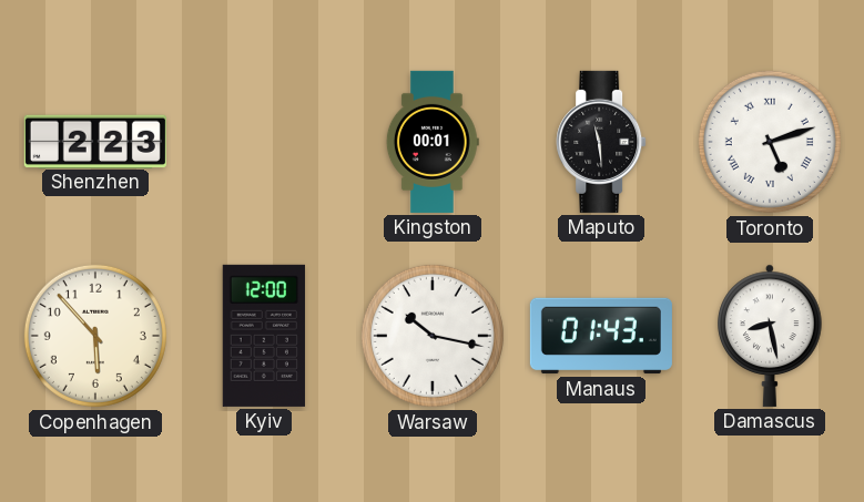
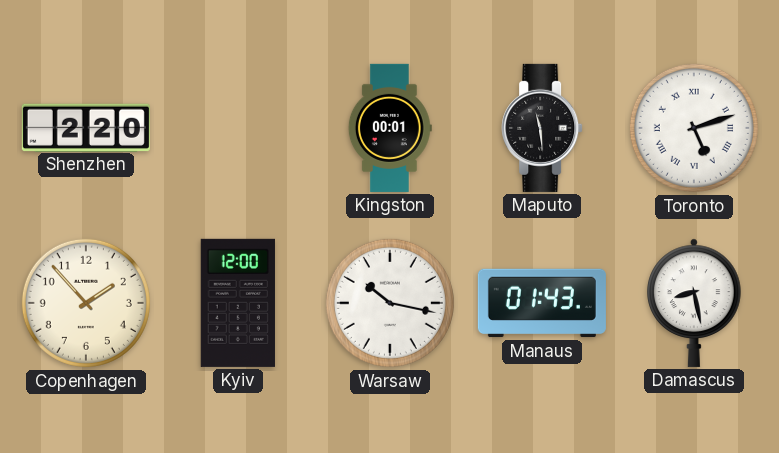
Shenzhen: 2:23 -> 2:20
Copenhagen: 5:53 -> 1:53
